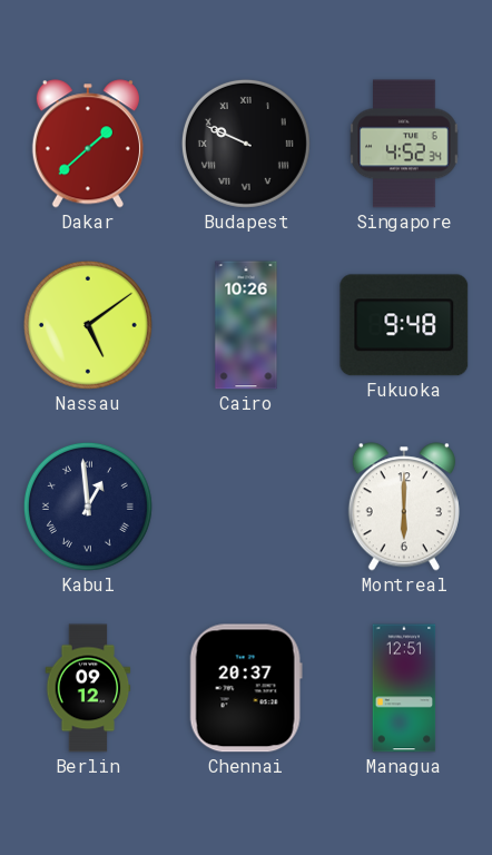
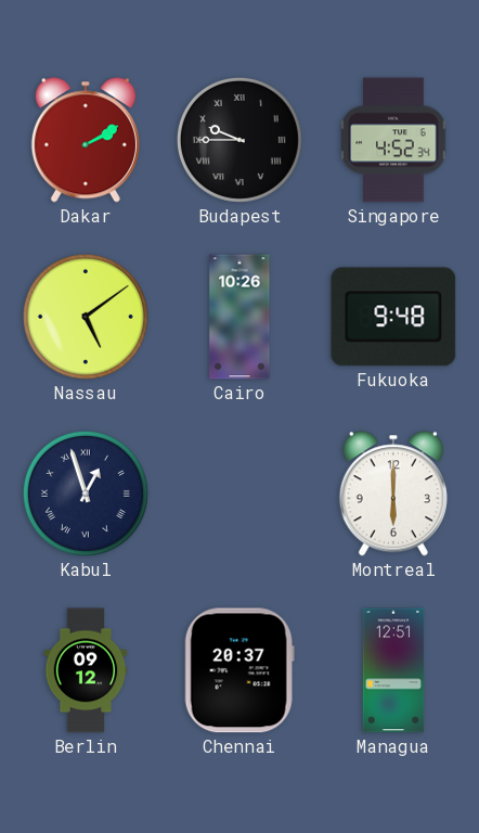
Dakar: 1:38 -> 2:10
Budapest: 9:49 -> 9:45
Kabul: 12:59 -> 12:57
